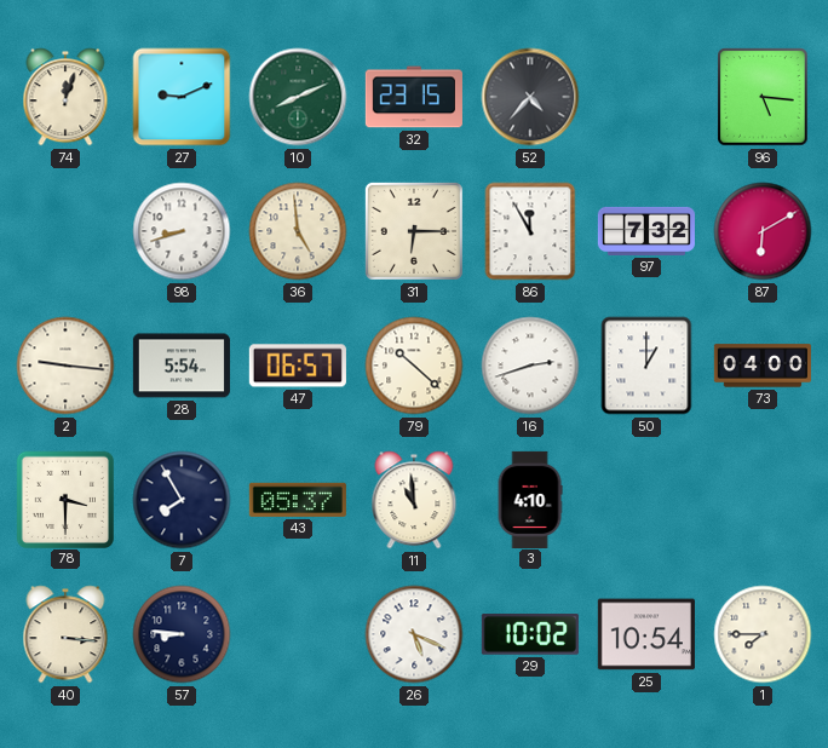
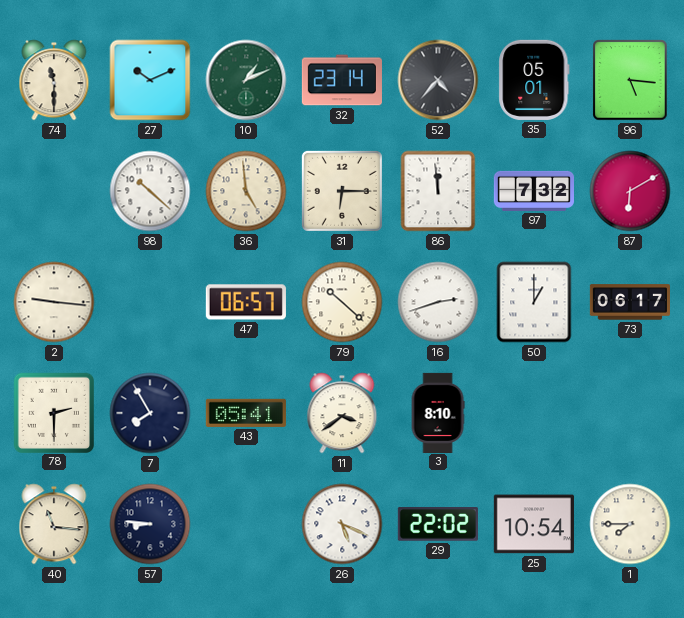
74: 12:03 -> 11:30
27: 9:11 -> 10:11
10: 8:11 -> 1:11
32: 23:15 -> 23:14
35: none -> 05:01
98: 8:42 -> 10:22
86: 11:55 -> 11:59
28: 5:54 -> none
73: 04:00 -> 06:17
78: 3:30 -> 2:30
43: 05:37 -> 05:41
11: 10:59 -> 3:39
3: 4:10 -> 8:10
40: 3:16 -> 11:16
29: 10:02 -> 22:02
